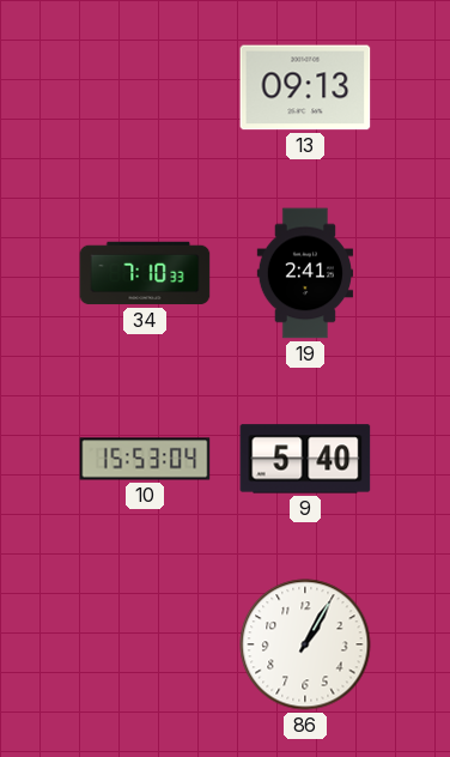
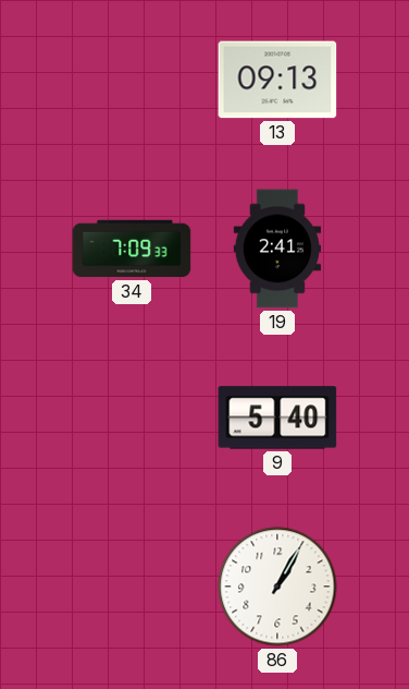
34: 7:10 -> 7:09
10: 15:53 -> none
